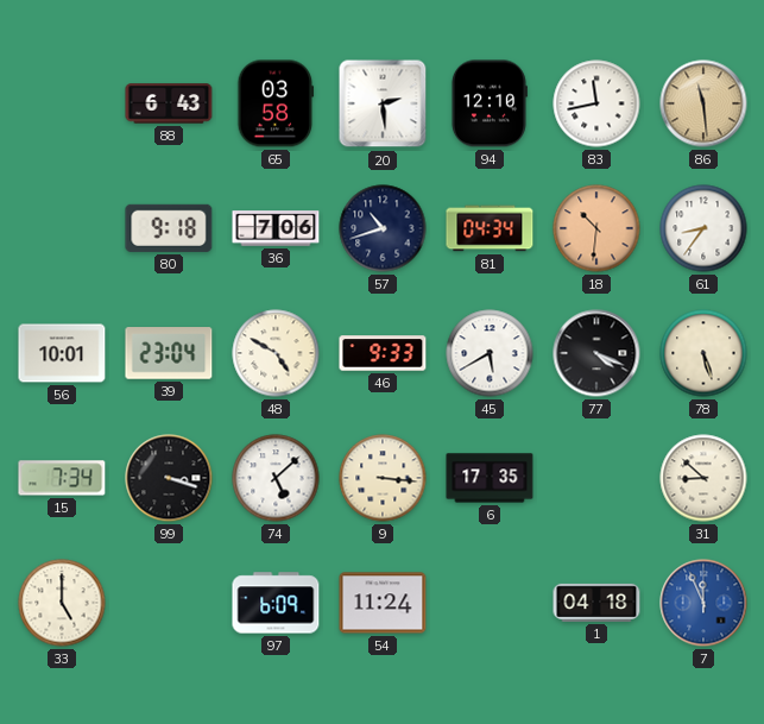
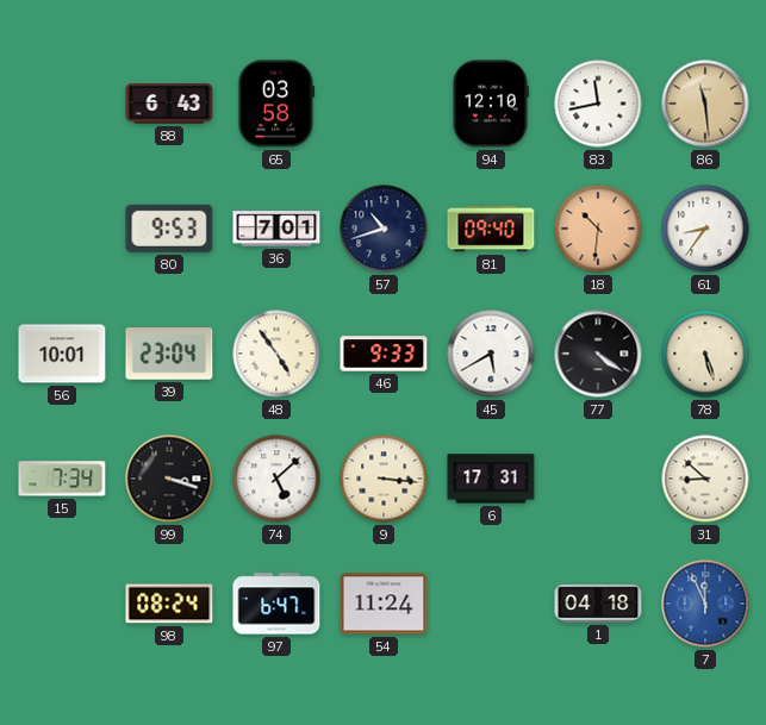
20: 2:29 -> none
80: 9:18 -> 9:53
36: 7:06 -> 7:01
81: 04:34 -> 09:40
48: 4:50 -> 4:54
77: 4:19 -> 4:21
6: 17:35 -> 17:31
33: 5:00 -> none
98: none -> 08:24
97: 6:09 -> 6:47
